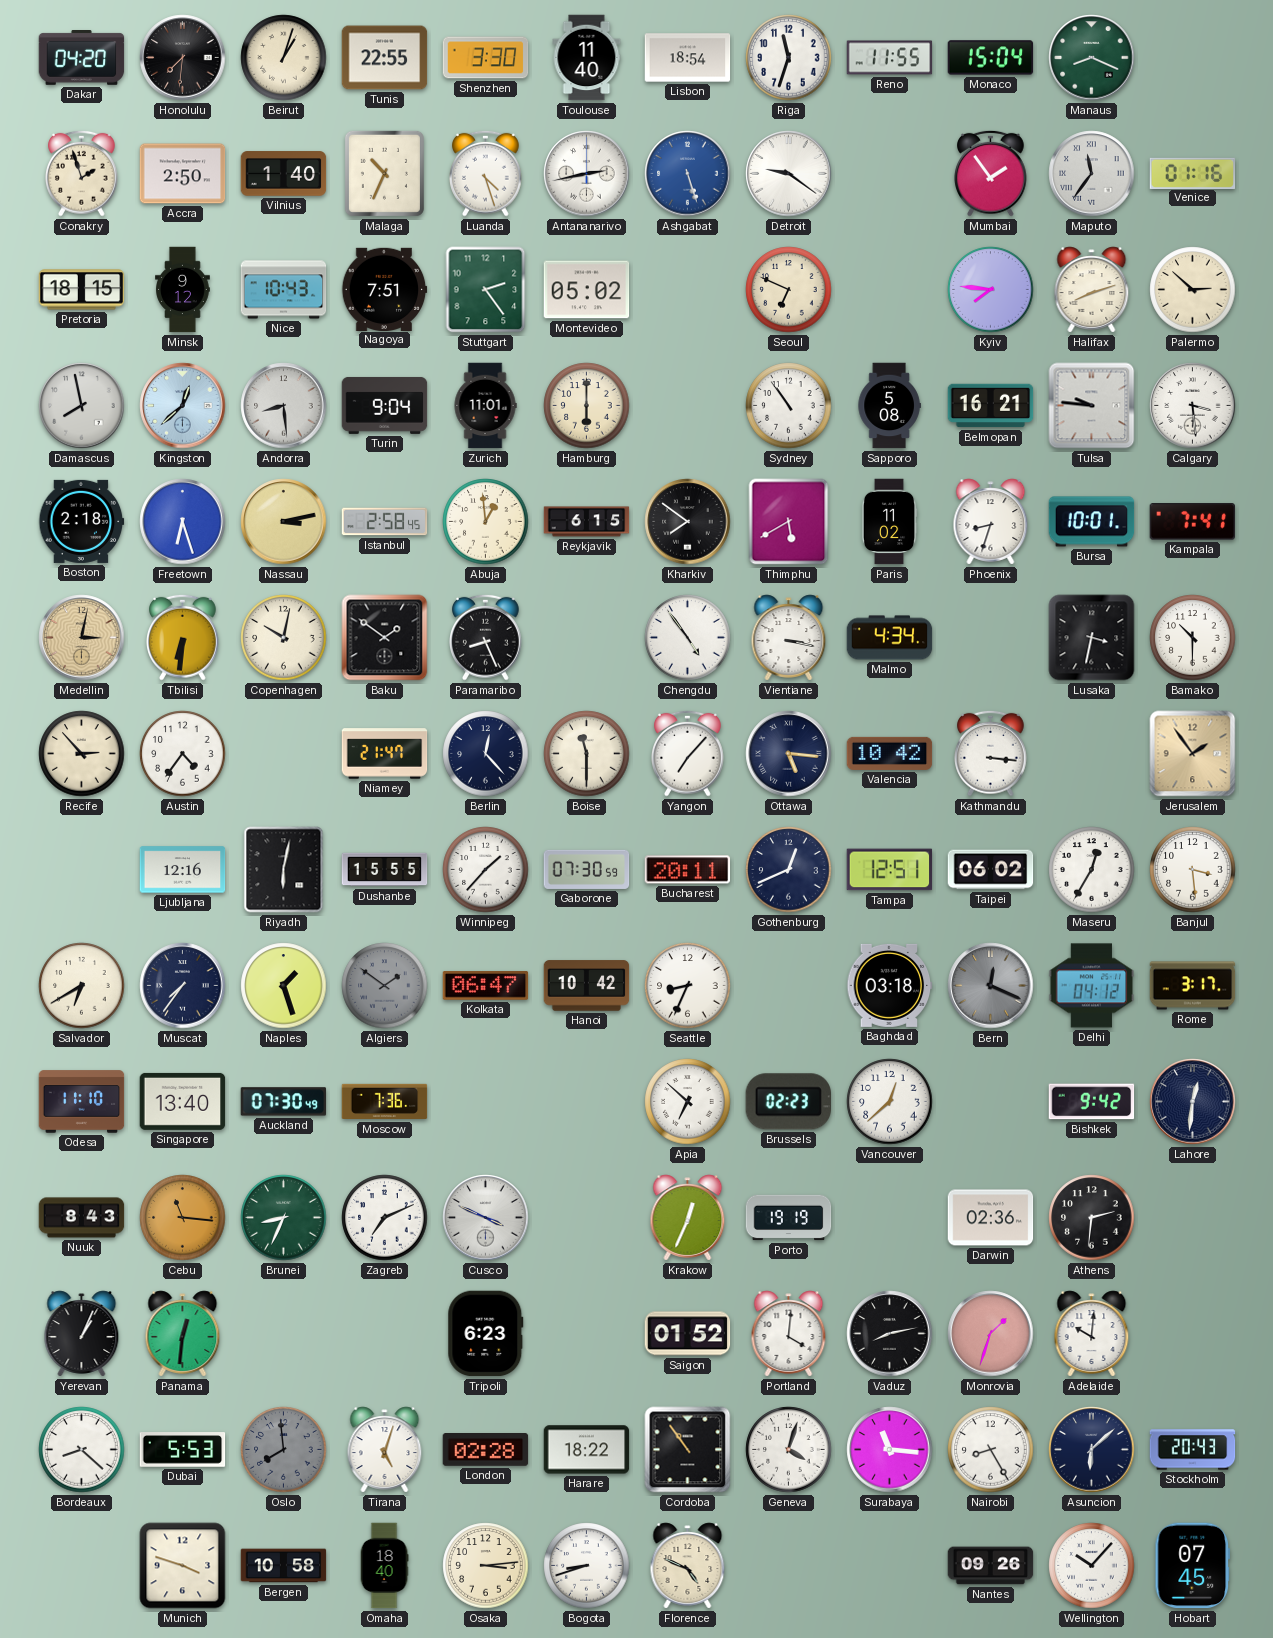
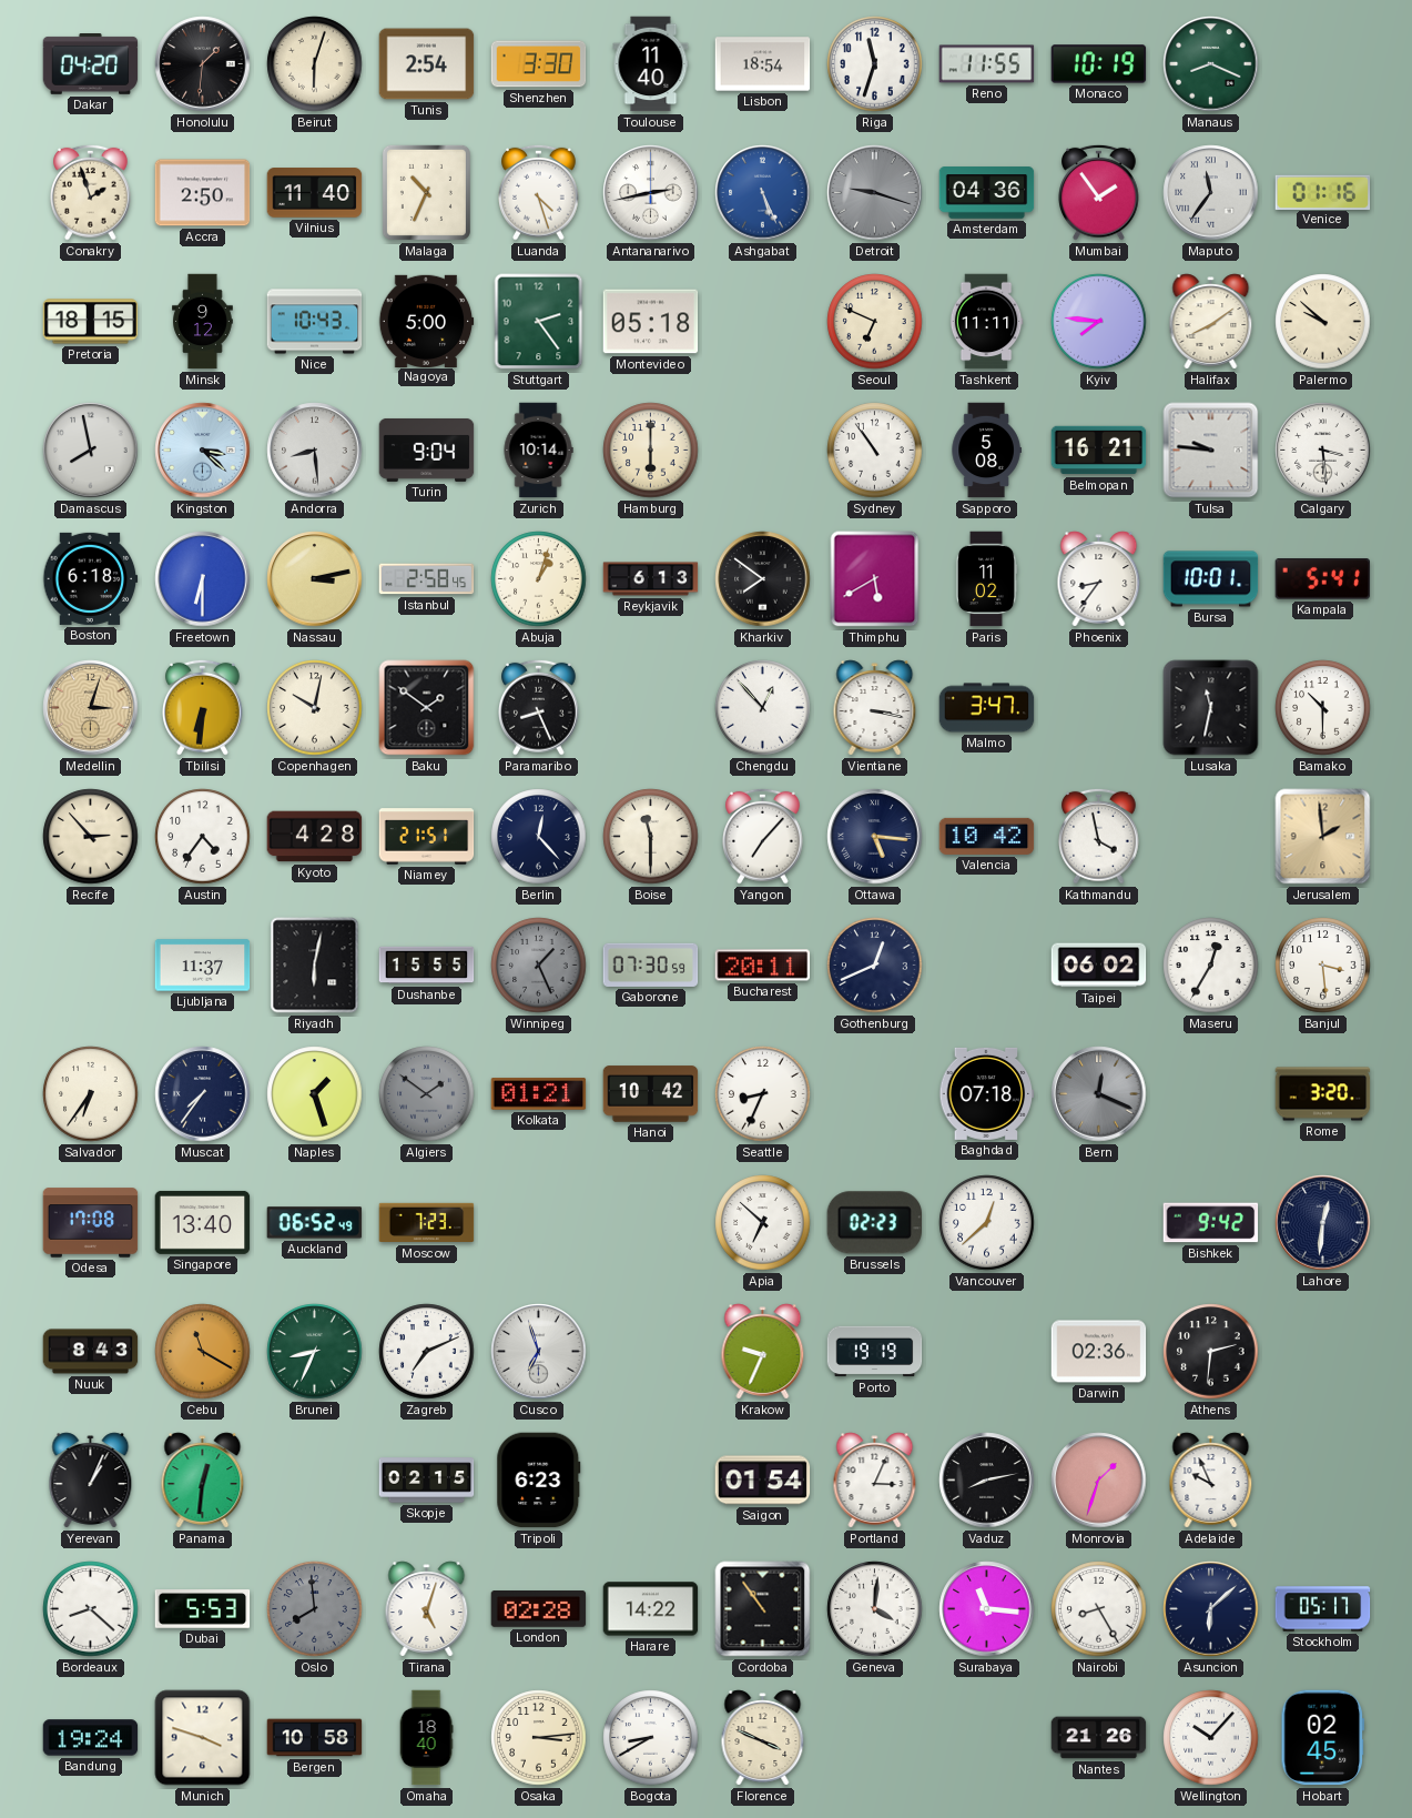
Honolulu: 7:31 -> 1:31
Beirut: 1:03 -> 6:03
Tunis: 22:55 -> 2:54
Monaco: 15:04 -> 10:19
Vilnius: 1:40 -> 11:40
Ashgabat: 5:27 -> 5:26
Detroit: 9:21 -> 9:18
Detroit dial: white -> grey
Amsterdam: none -> 04:36
Nagoya: 7:51 -> 5:00
Montevideo: 05:02 -> 05:18
Tashkent: none -> 11:11
Halifax: 8:12 -> 8:09
Palermo: 2:52 -> 9:52
Kingston: 12:38 -> 3:22
Zurich: 11:01 -> 10:14
Boston: 2:18 -> 6:18
Freetown: 6:27 -> 6:30
Abuja: 12:59 -> 1:03
Reykjavik: 6:15 -> 6:13
Phoenix: 8:33 -> 8:36
Kampala: 7:41 -> 5:41
Medellin: 3:02 -> 3:03
Chengdu: 4:54 -> 12:53
Malmo: 4:34 -> 3:47
Lusaka: 3:32 -> 11:32
Kyoto: none -> 4:28
Niamey: 21:47 -> 21:51
Kathmandu: 3:16 -> 3:58
Jerusalem: 1:54 -> 1:59
Ljubljana: 12:16 -> 11:37
Winnipeg: 1:37 -> 1:26
Winnipeg dial: white -> grey
Tampa: 12:51 -> none
Salvador: 6:40 -> 6:36
Kolkata: 06:47 -> 01:21
Baghdad: 03:18 -> 07:18
Delhi: 04:12 -> none
Rome: 3:17 -> 3:20
Odesa: 11:10 -> 17:08
Auckland: 07:30 -> 06:52
Moscow: 7:36 -> 7:23
Cebu: 11:16 -> 11:20
Cusco: 3:49 -> 6:57
Krakow: 12:34 -> 9:34
Skopje: none -> 02:15
Saigon: 01:52 -> 01:54
Portland: 4:01 -> 3:04
Adelaide: 10:01 -> 9:56
Harare: 18:22 -> 14:22
Geneva: 4:03 -> 4:01
Stockholm: 20:43 -> 05:17
Bandung: none -> 19:24
Bogota: 8:42 -> 8:40
Florence: 4:49 -> 3:49
Nantes: 09:26 -> 21:26
Hobart: 07:45 -> 02:45
